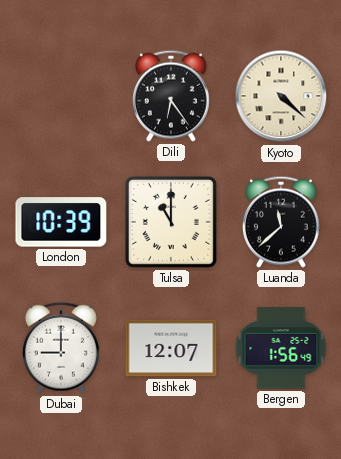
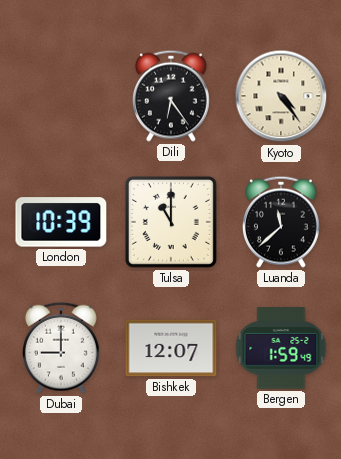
Kyoto: 4:22 -> 4:24
Bergen: 1:56 -> 1:59
